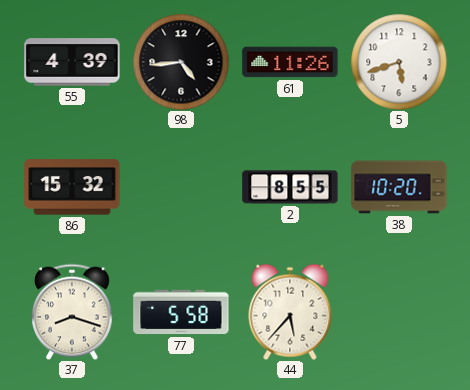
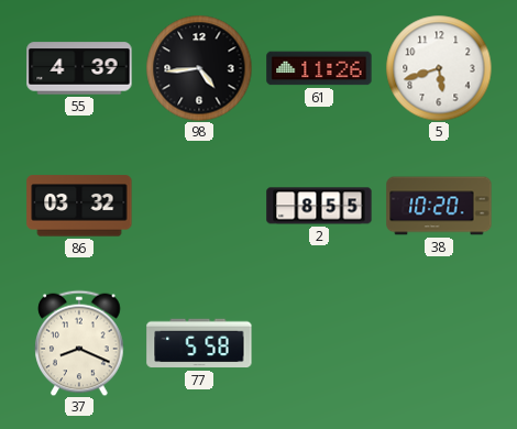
86: 15:32 -> 03:32
37: 8:18 -> 8:19
44: 5:37 -> none
